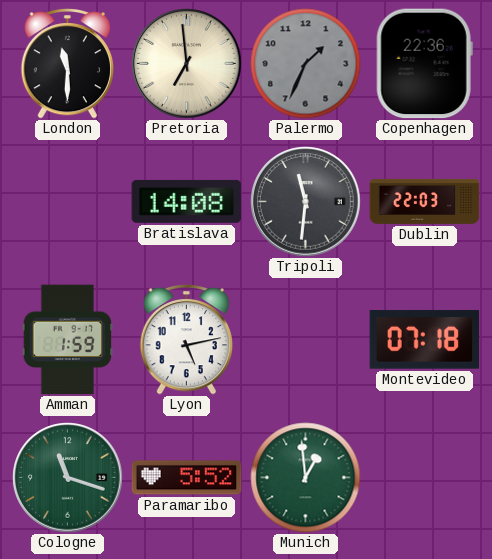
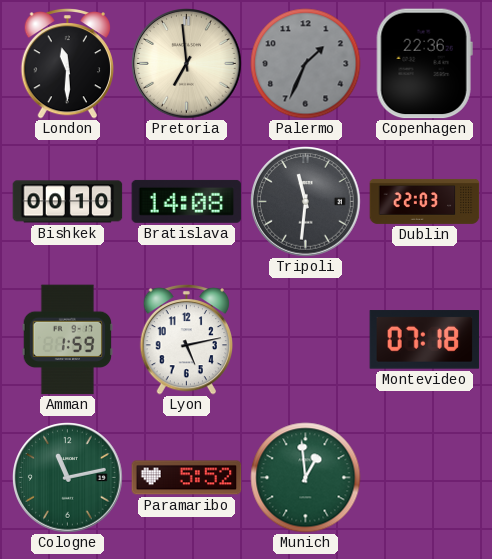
Bishkek: none -> 00:10
Cologne: 11:18 -> 11:13
